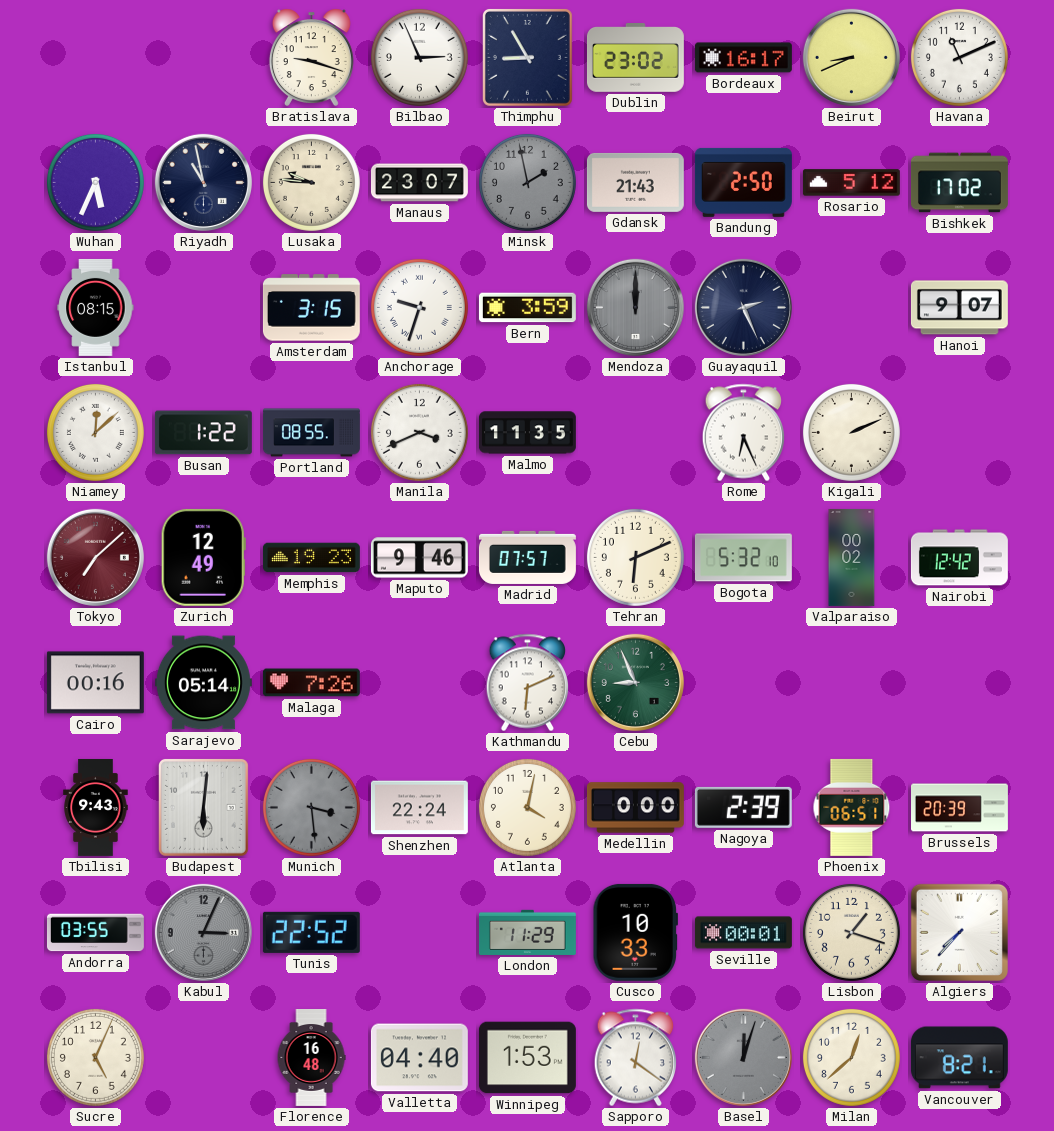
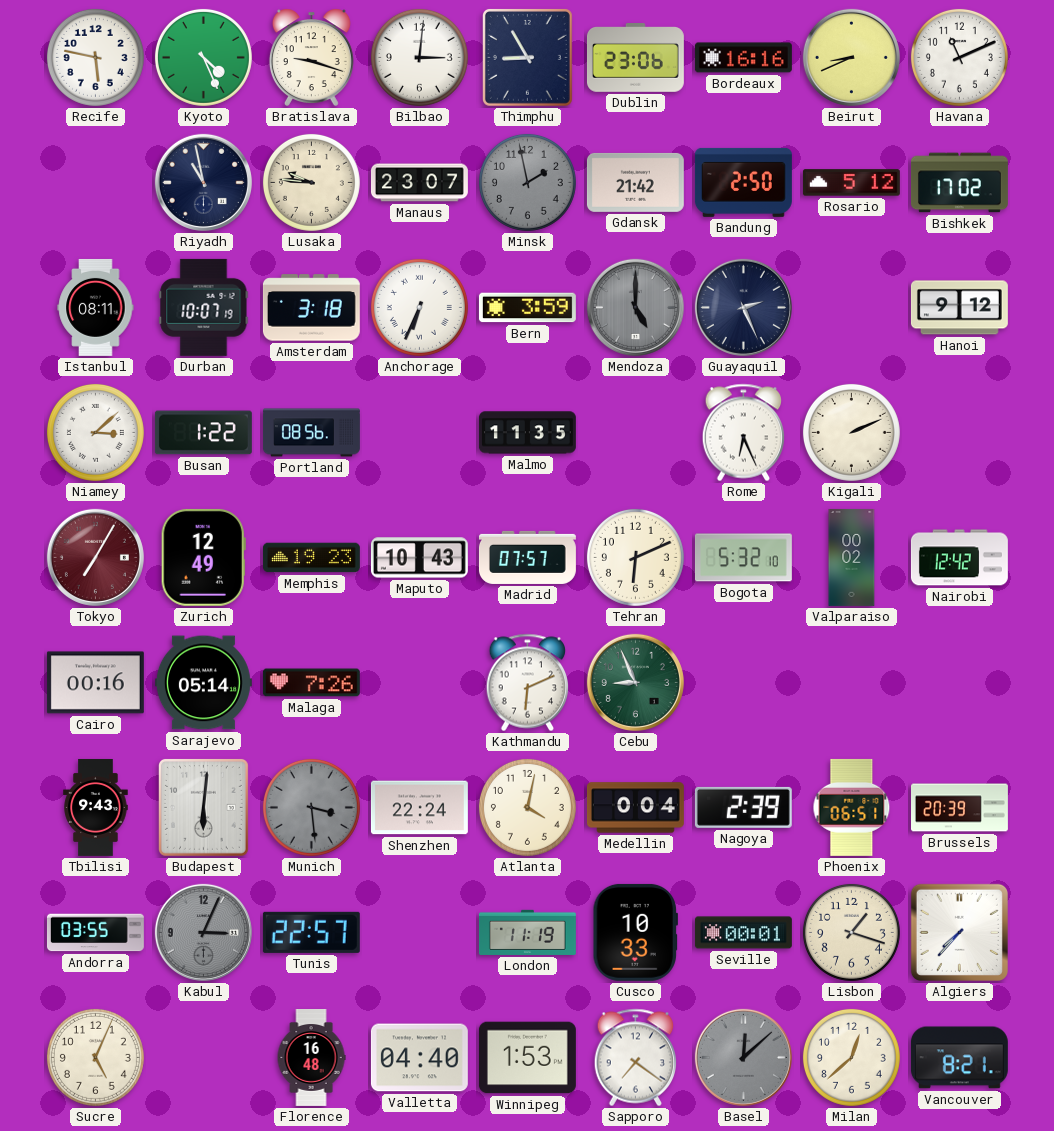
Recife: none -> 5:47
Kyoto: none -> 4:26
Bilbao: 2:56 -> 3:01
Dublin: 23:02 -> 23:06
Bordeaux: 16:17 -> 16:16
Wuhan: 5:34 -> none
Gdansk: 21:43 -> 21:42
Istanbul: 08:15 -> 08:11
Durban: none -> 10:07
Amsterdam: 3:15 -> 3:18
Anchorage: 9:33 -> 6:34
Mendoza: 12:00 -> 5:00
Hanoi: 9:07 -> 9:12
Niamey: 12:08 -> 3:08
Portland: 08:55 -> 08:56
Manila: 3:41 -> none
Tokyo: 7:08 -> 7:05
Maputo: 9:46 -> 10:43
Medellin: 0:00 -> 0:04
Tunis: 22:52 -> 22:57
London: 11:29 -> 11:19
Sapporo: 12:21 -> 7:21
Basel: 12:03 -> 12:08
